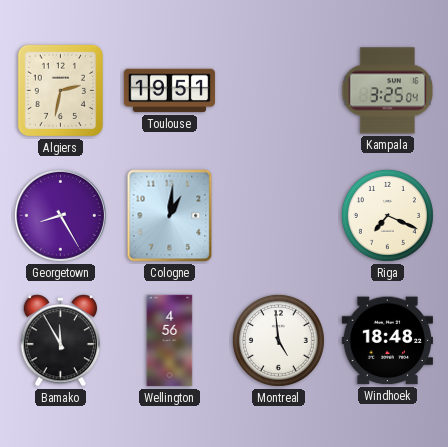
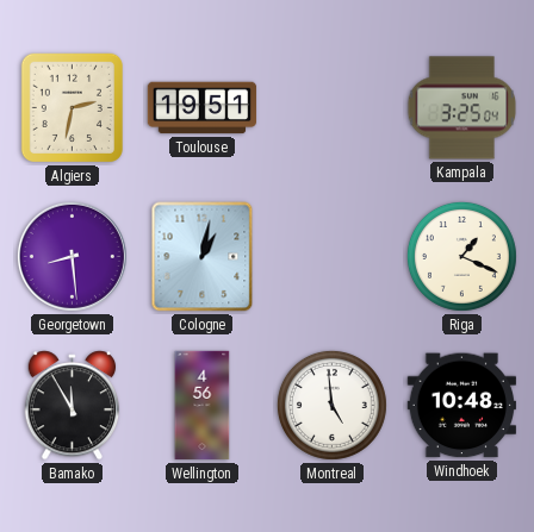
Georgetown: 8:25 -> 8:29
Cologne: 1:01 -> 1:02
Riga: 7:19 -> 1:19
Windhoek: 18:48 -> 10:48
